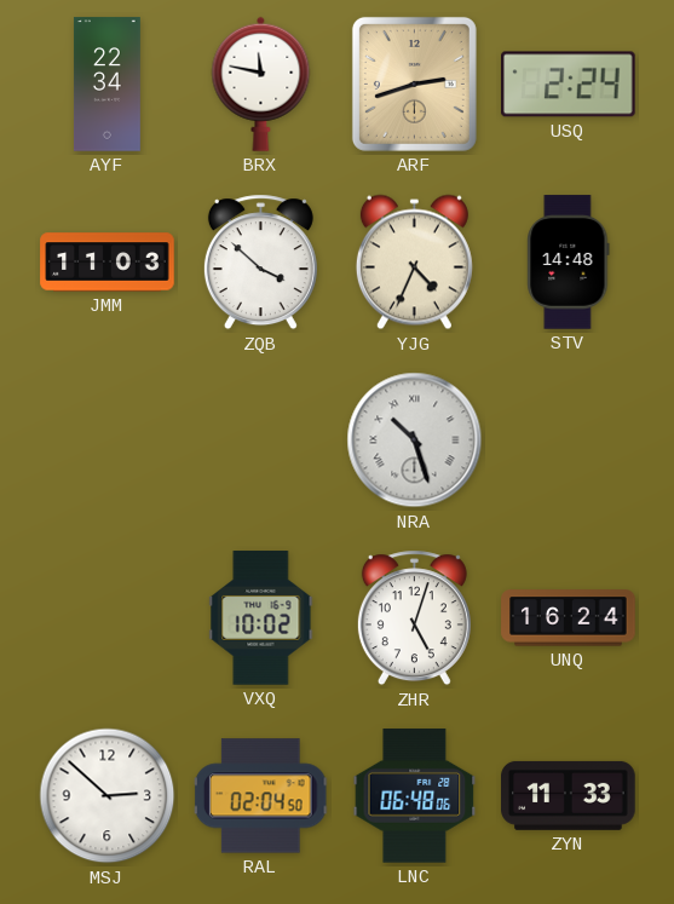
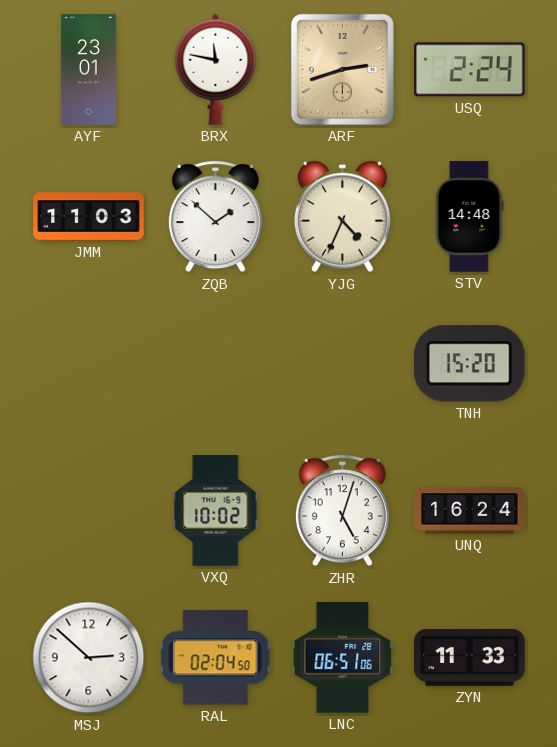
AYF: 22:34 -> 23:01
ZQB: 3:52 -> 1:52
NRA: 10:27 -> none
TNH: none -> 15:20
LNC: 06:48 -> 06:51
